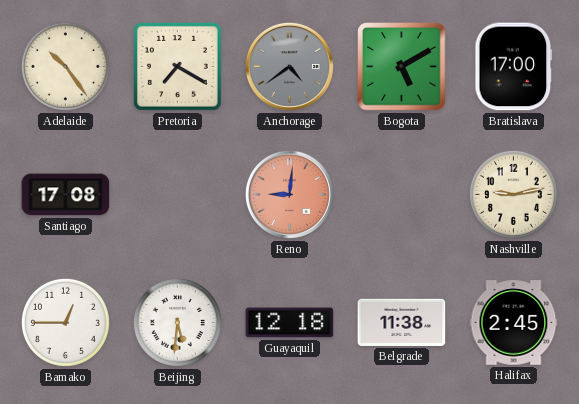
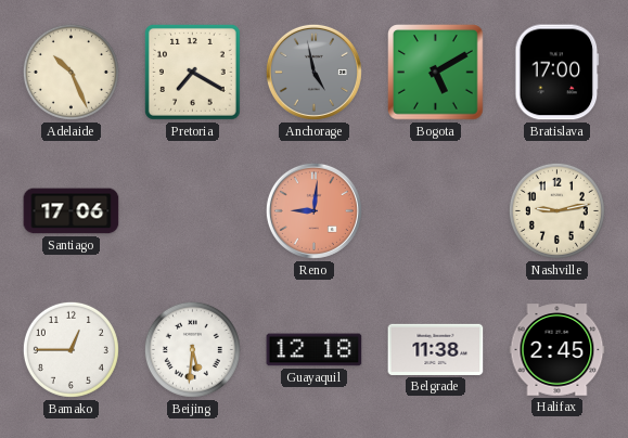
Adelaide: 10:24 -> 10:26
Anchorage: 4:39 -> 4:58
Santiago: 17:08 -> 17:06
